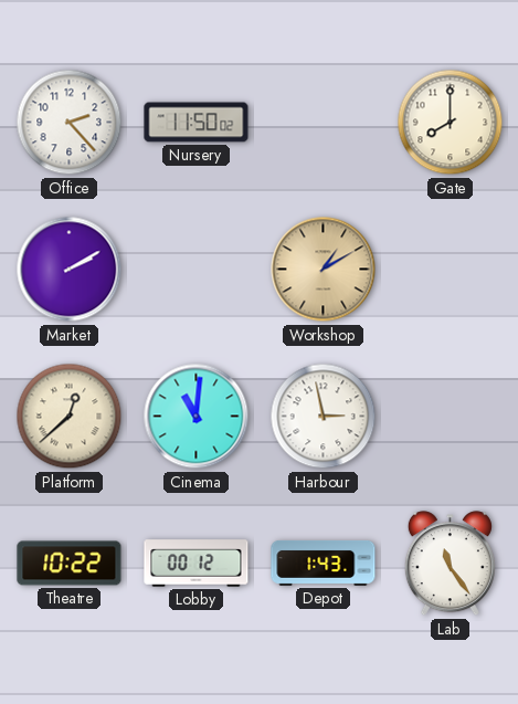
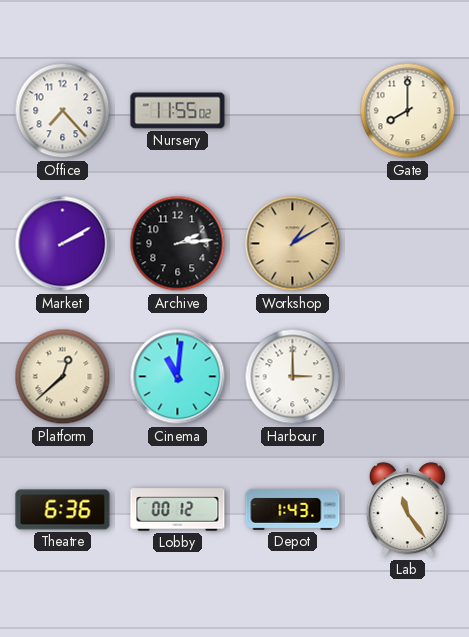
Office: 2:23 -> 7:23
Nursery: 11:50 -> 11:55
Archive: none -> 2:14
Harbour: 2:58 -> 3:00
Theatre: 10:22 -> 6:36
